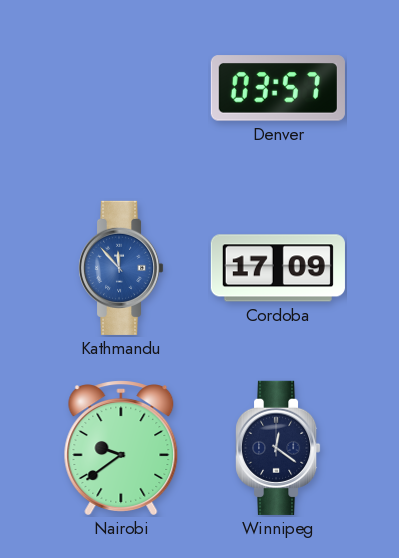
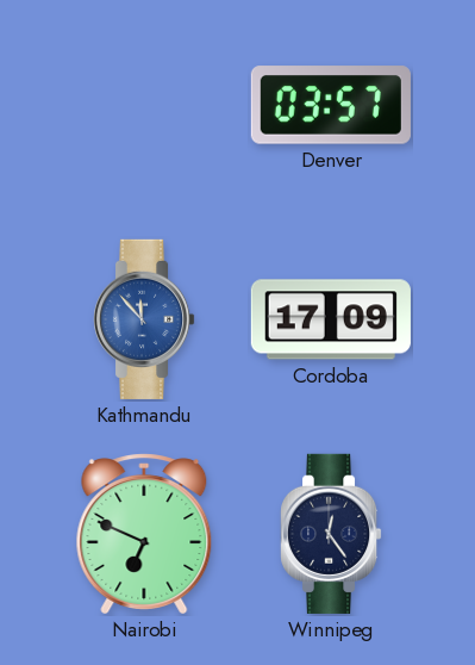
Nairobi: 9:39 -> 6:49
Winnipeg: 12:21 -> 12:24
